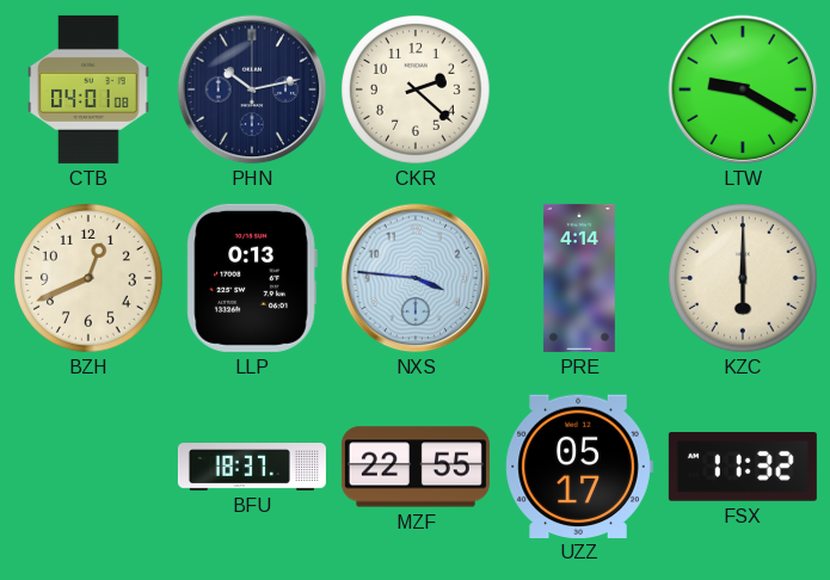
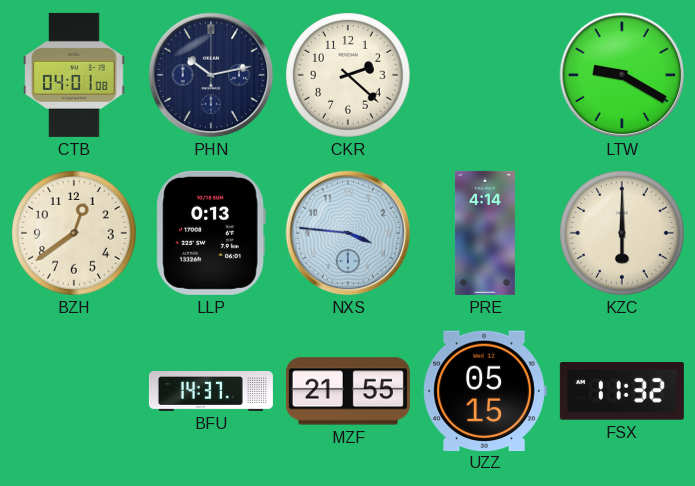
BZH: 12:41 -> 12:39
BFU: 18:37 -> 14:37
MZF: 22:55 -> 21:55
UZZ: 05:17 -> 05:15
